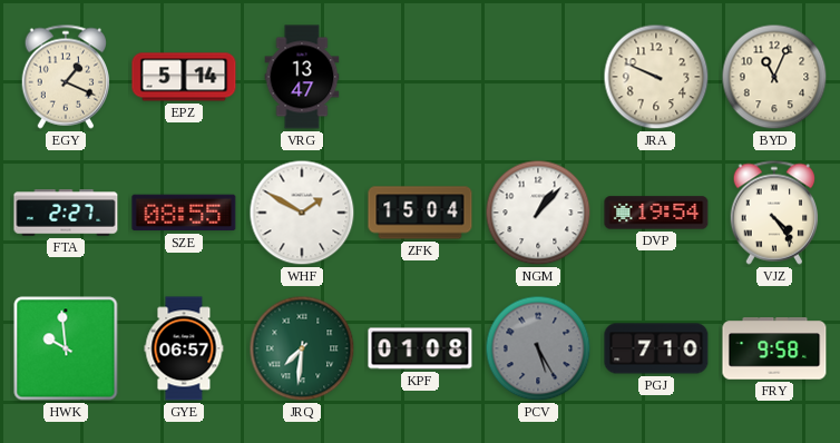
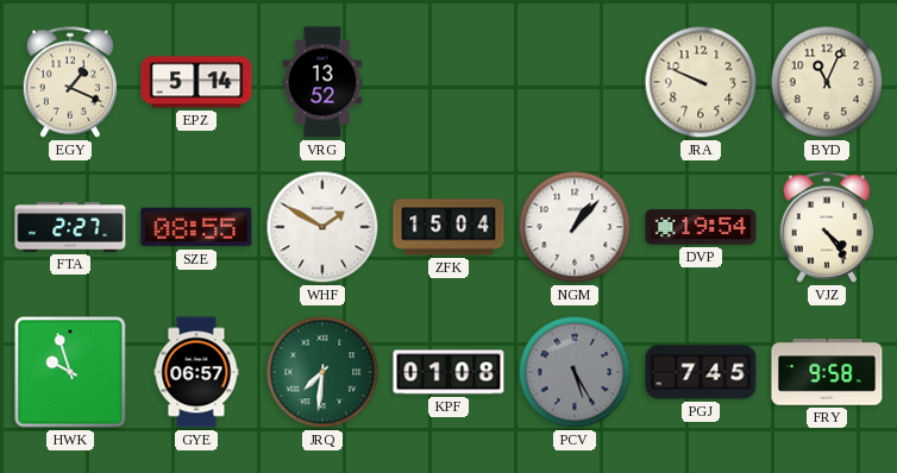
VRG: 13:47 -> 13:52
HWK: 9:59 -> 9:57
PGJ: 7:10 -> 7:45
